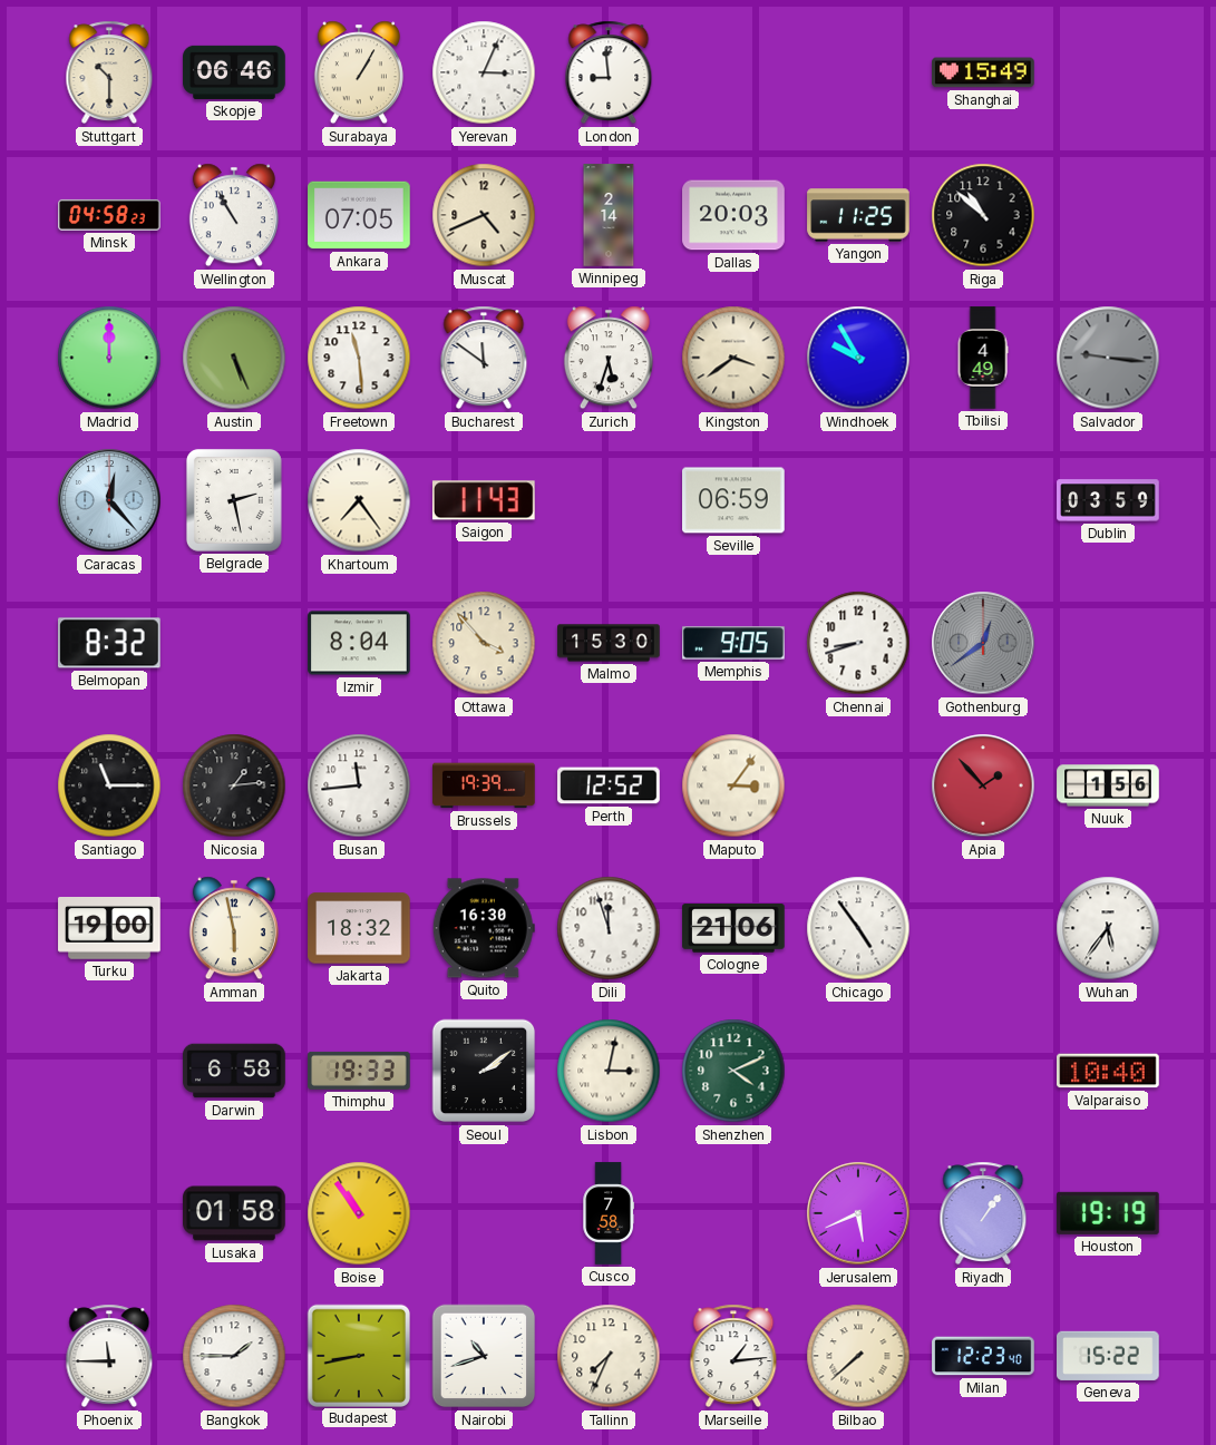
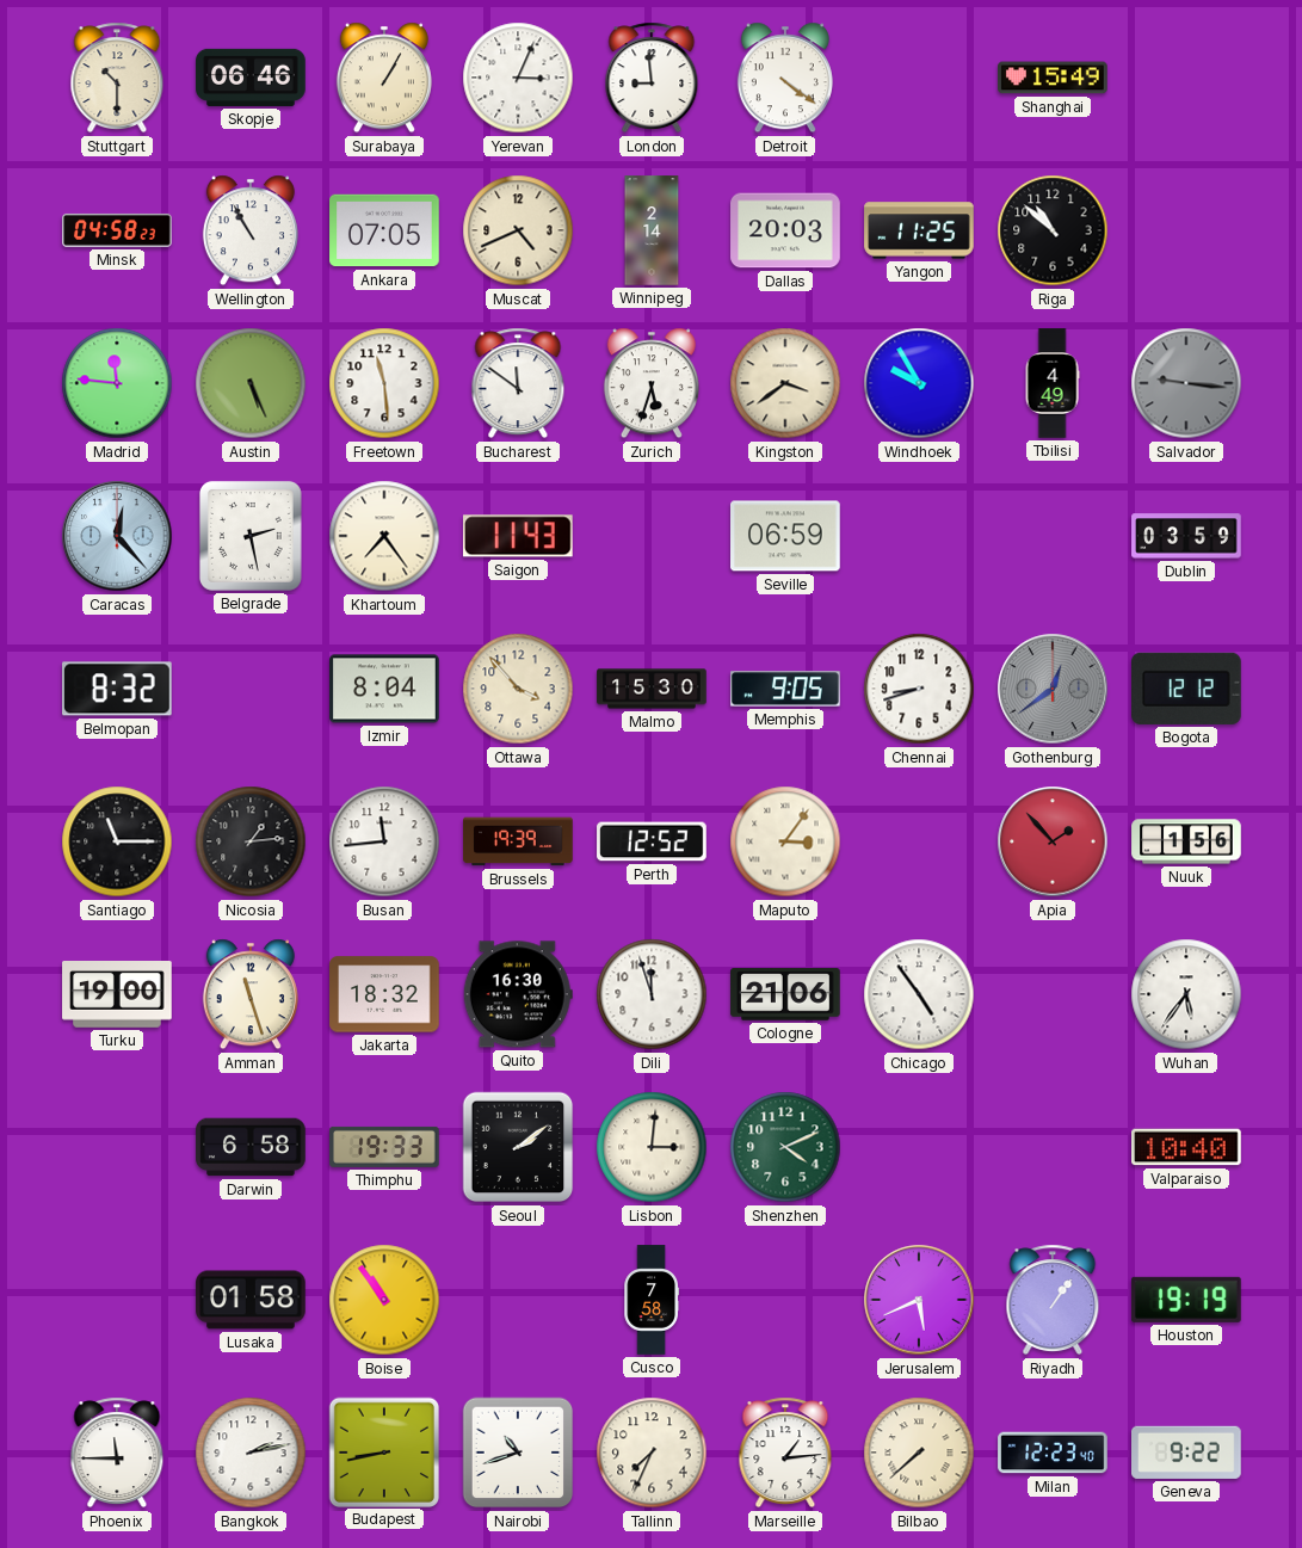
Detroit: none -> 4:21
Madrid: 12:00 -> 11:46
Bogota: none -> 12:12
Amman: 5:58 -> 11:27
Lisbon: 3:02 -> 3:01
Bangkok: 1:45 -> 2:13
Geneva: 15:22 -> 9:22
